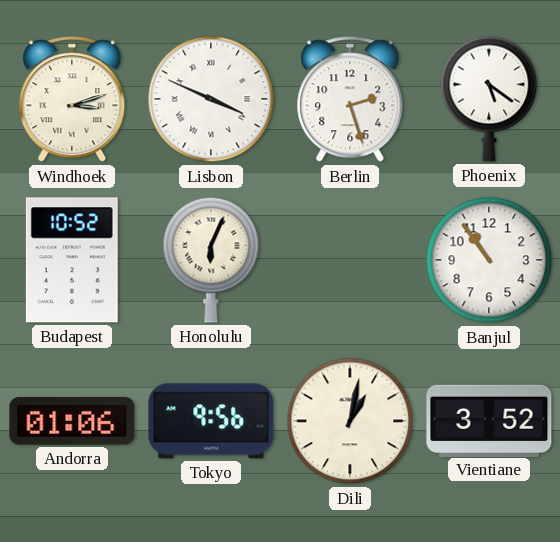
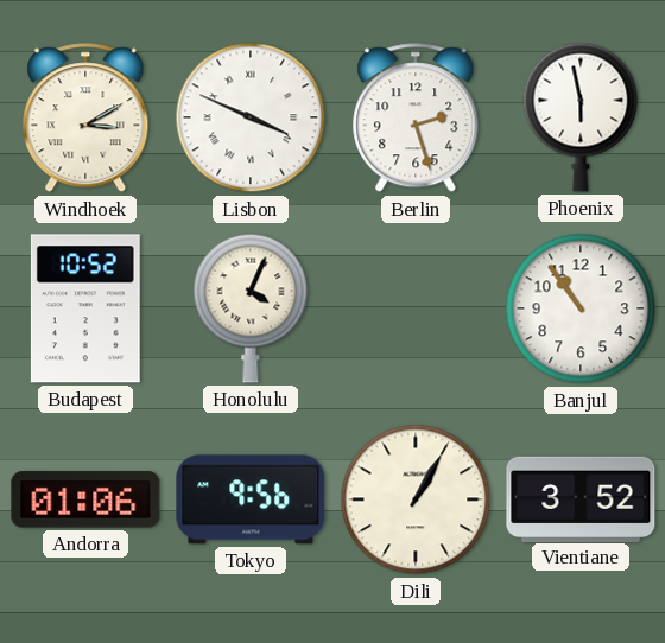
Windhoek: 3:12 -> 3:10
Phoenix: 5:21 -> 5:58
Honolulu: 6:04 -> 4:04
Dili: 1:02 -> 1:05
